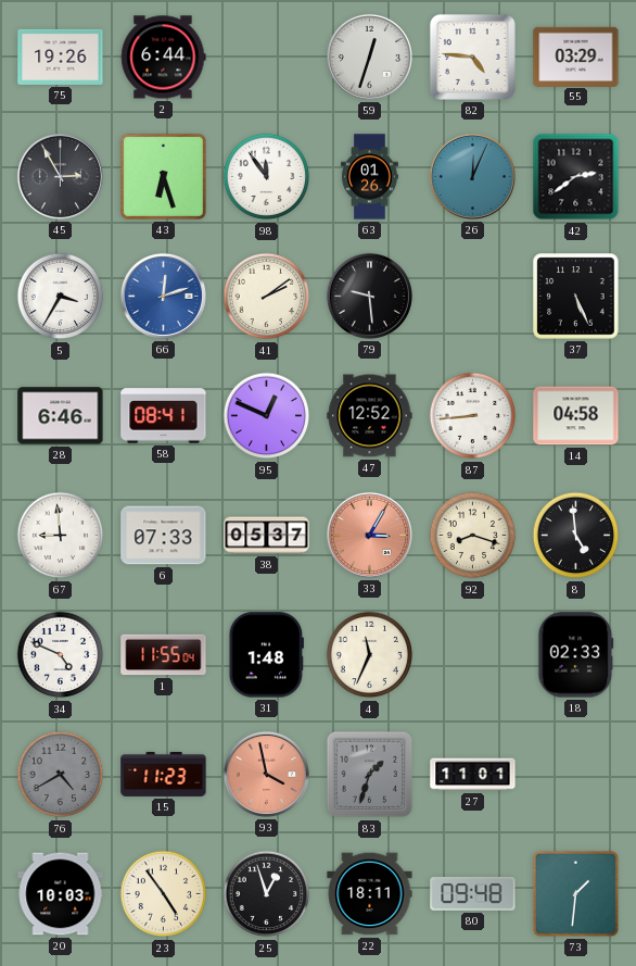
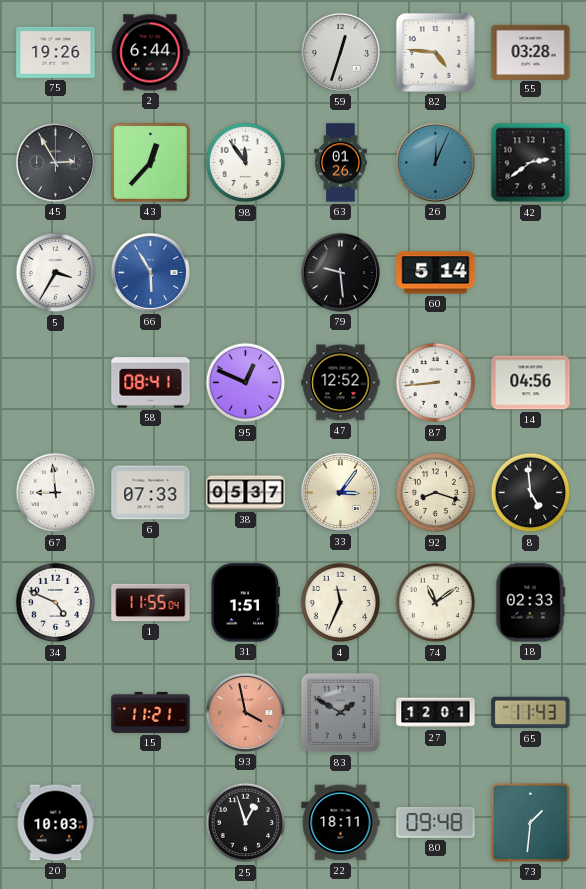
55: 03:29 -> 03:28
43: 6:27 -> 12:37
66: 12:12 -> 5:55
41: 2:09 -> none
60: none -> 5:14
37: 5:26 -> none
28: 6:46 -> none
14: 04:58 -> 04:56
33: 3:05 -> 3:06
33 dial: salmon -> cream
31: 1:48 -> 1:51
74: none -> 11:09
76: 4:40 -> none
15: 11:23 -> 11:21
83: 1:33 -> 1:50
27: 11:01 -> 12:01
65: none -> 11:43
23: 4:54 -> none
